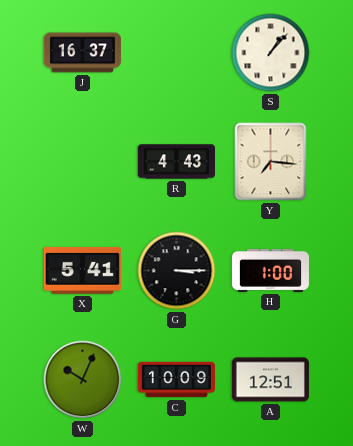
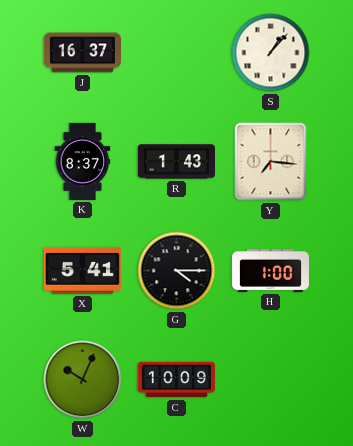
K: none -> 8:37
R: 4:43 -> 1:43
G: 3:15 -> 4:15
A: 12:51 -> none
